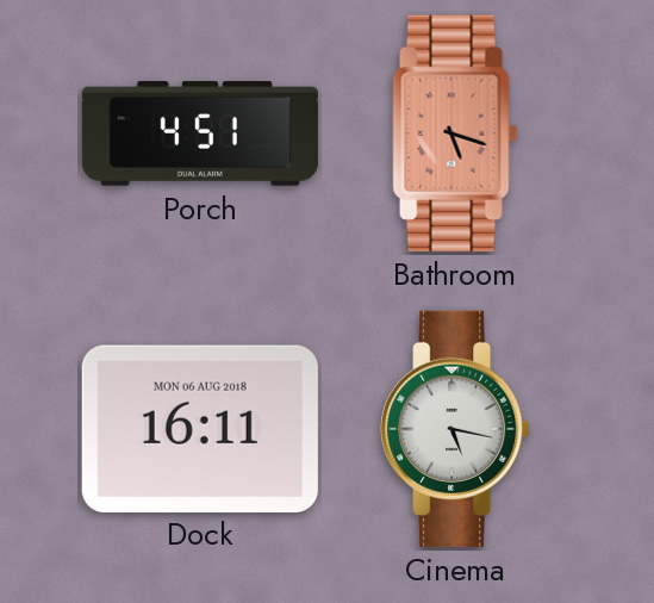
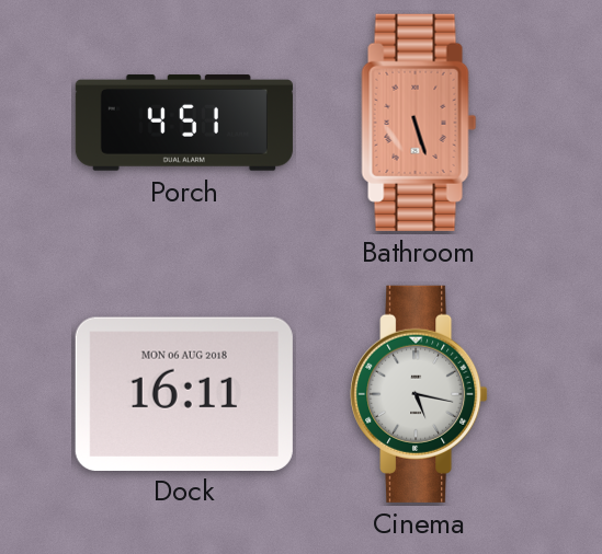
Bathroom: 5:18 -> 5:27
